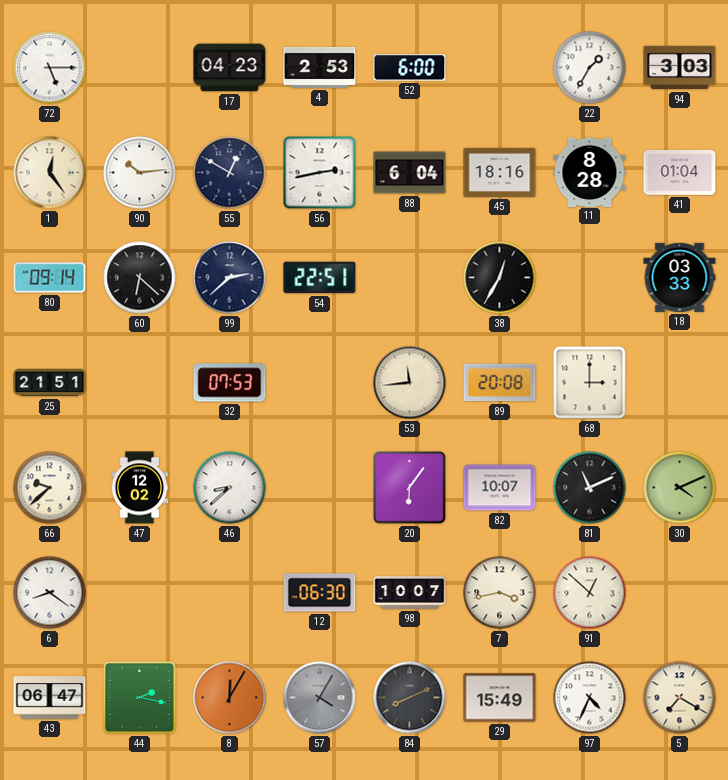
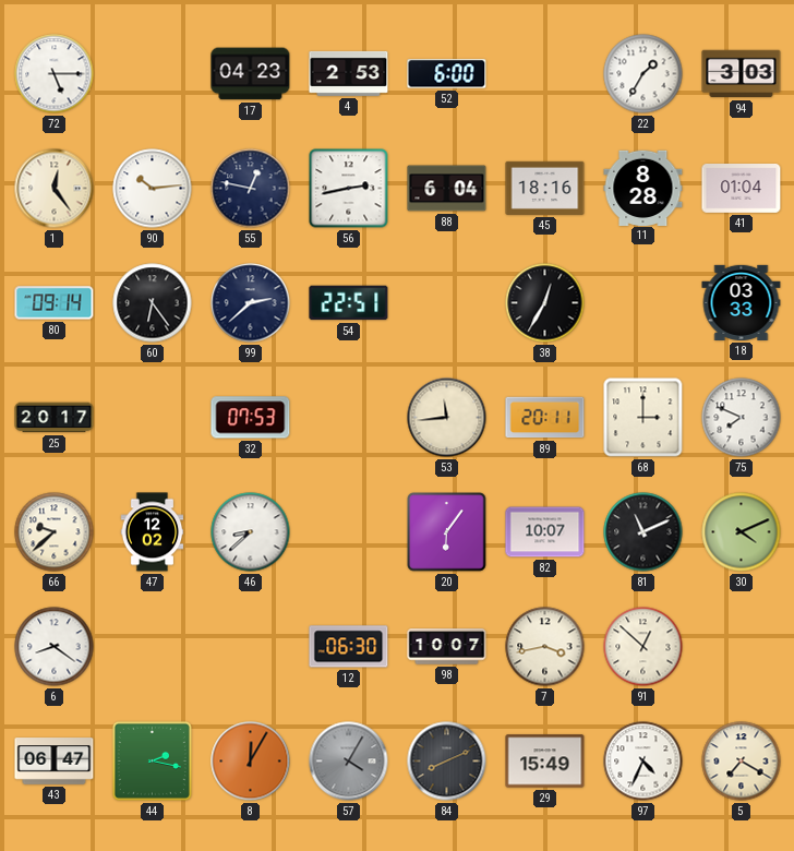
55: 12:50 -> 12:47
60: 6:22 -> 6:24
25: 21:51 -> 20:17
89: 20:08 -> 20:11
75: none -> 7:49
